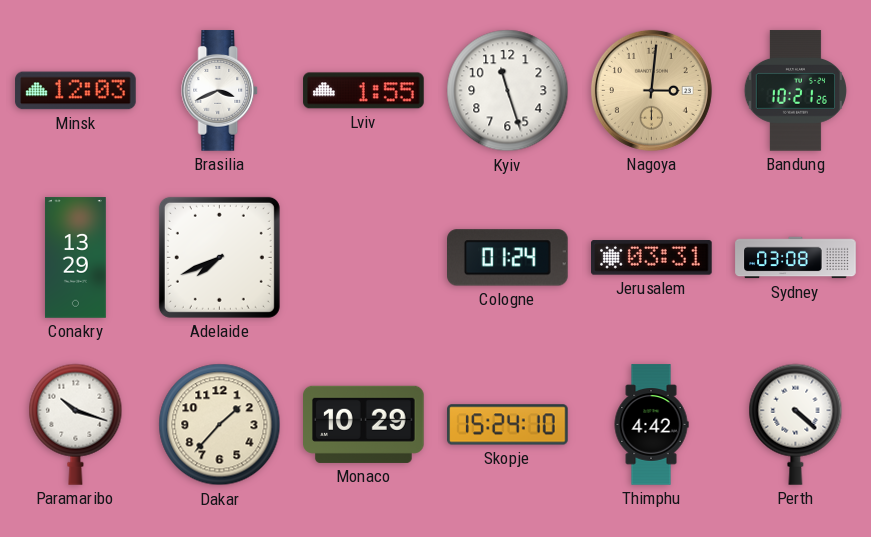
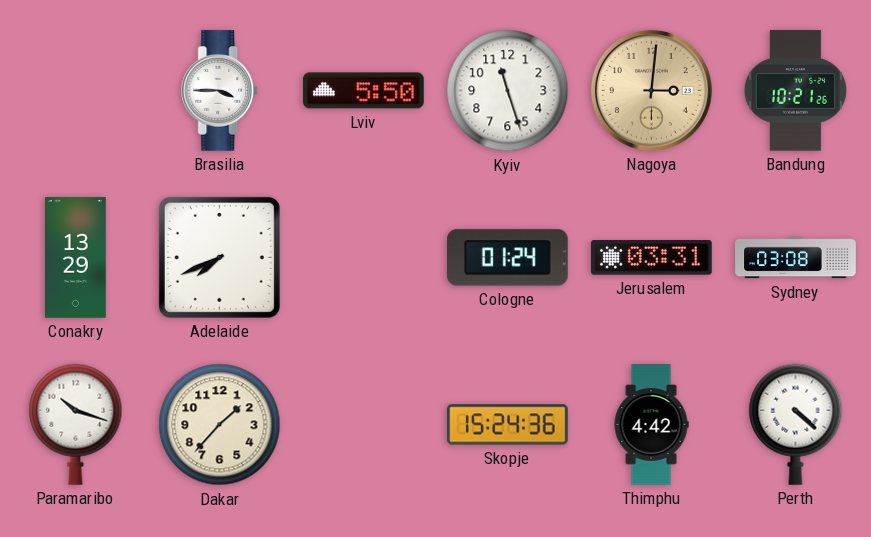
Minsk: 12:03 -> none
Brasilia: 3:41 -> 3:45
Lviv: 1:55 -> 5:50
Monaco: 10:29 -> none
Skopje: 15:24:10 -> 15:24:36
